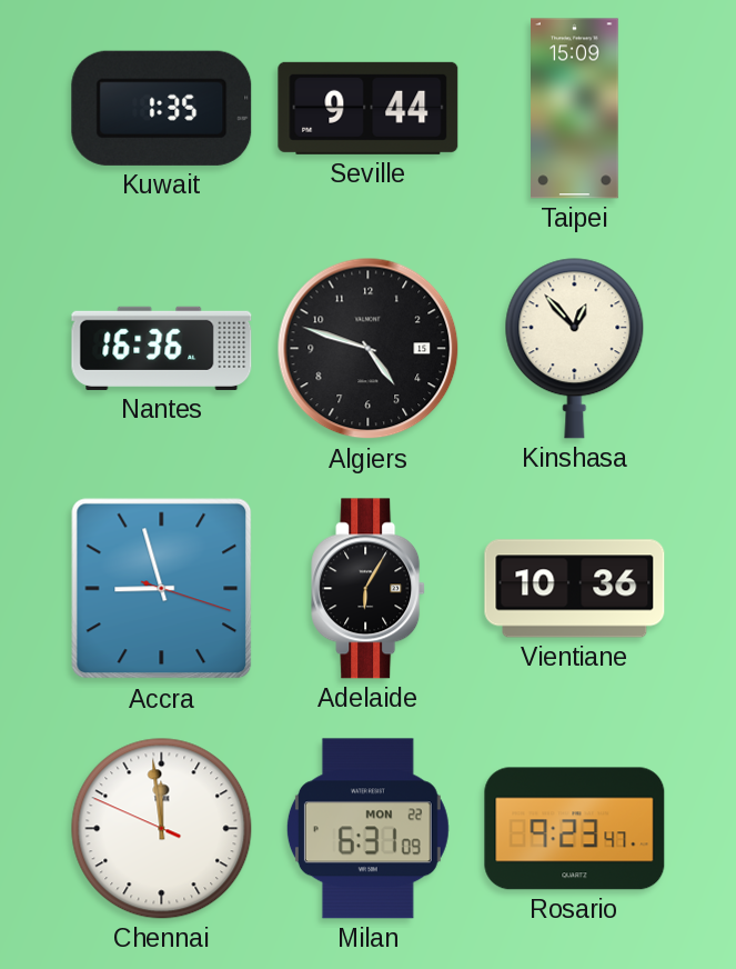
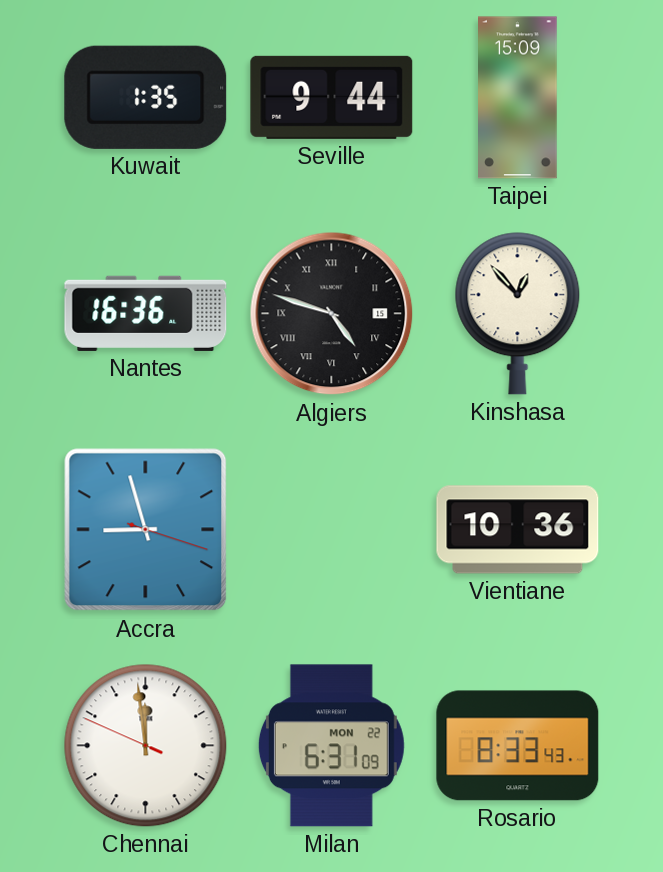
Algiers numerals: Arabic -> Roman
Adelaide: 6:05 -> none
Rosario: 9:23 -> 8:33
